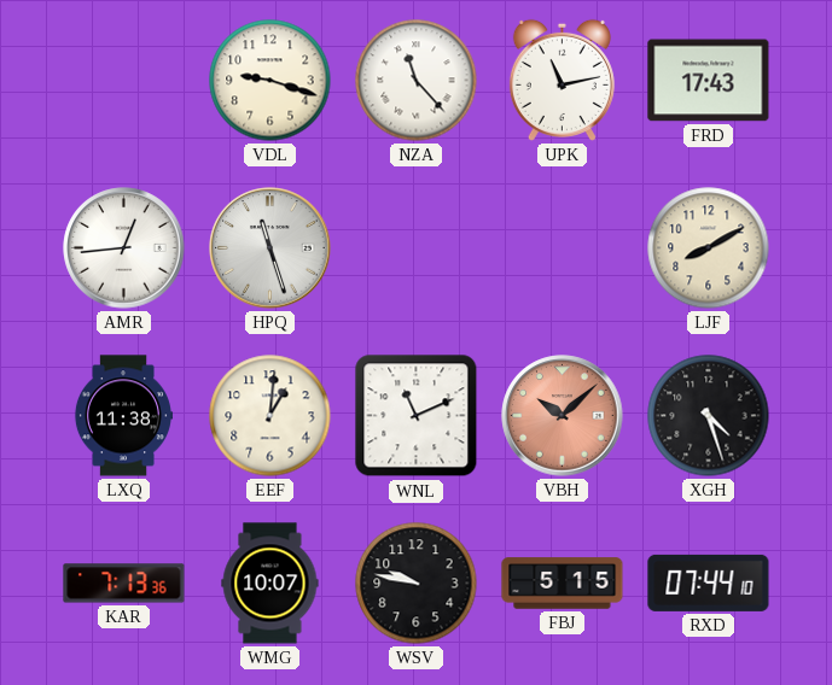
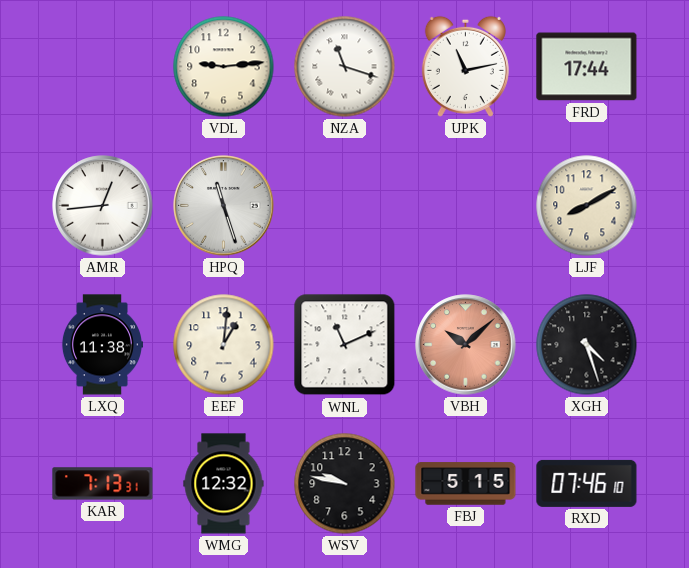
VDL: 9:18 -> 9:14
NZA: 11:23 -> 11:18
FRD: 17:43 -> 17:44
KAR: 7:13:36 -> 7:13:31
WMG: 10:07 -> 12:32
RXD: 07:44 -> 07:46
